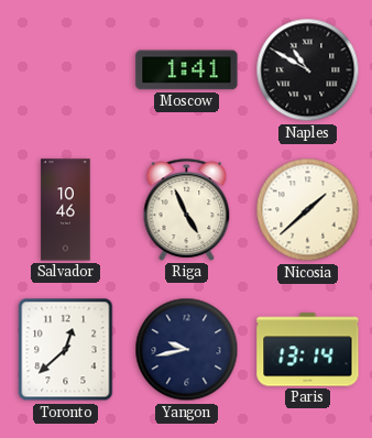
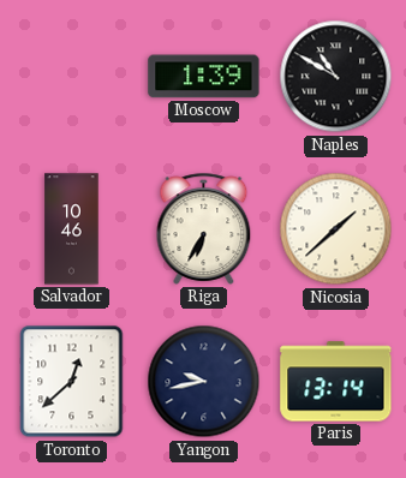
Moscow: 1:41 -> 1:39
Riga: 4:56 -> 6:35
